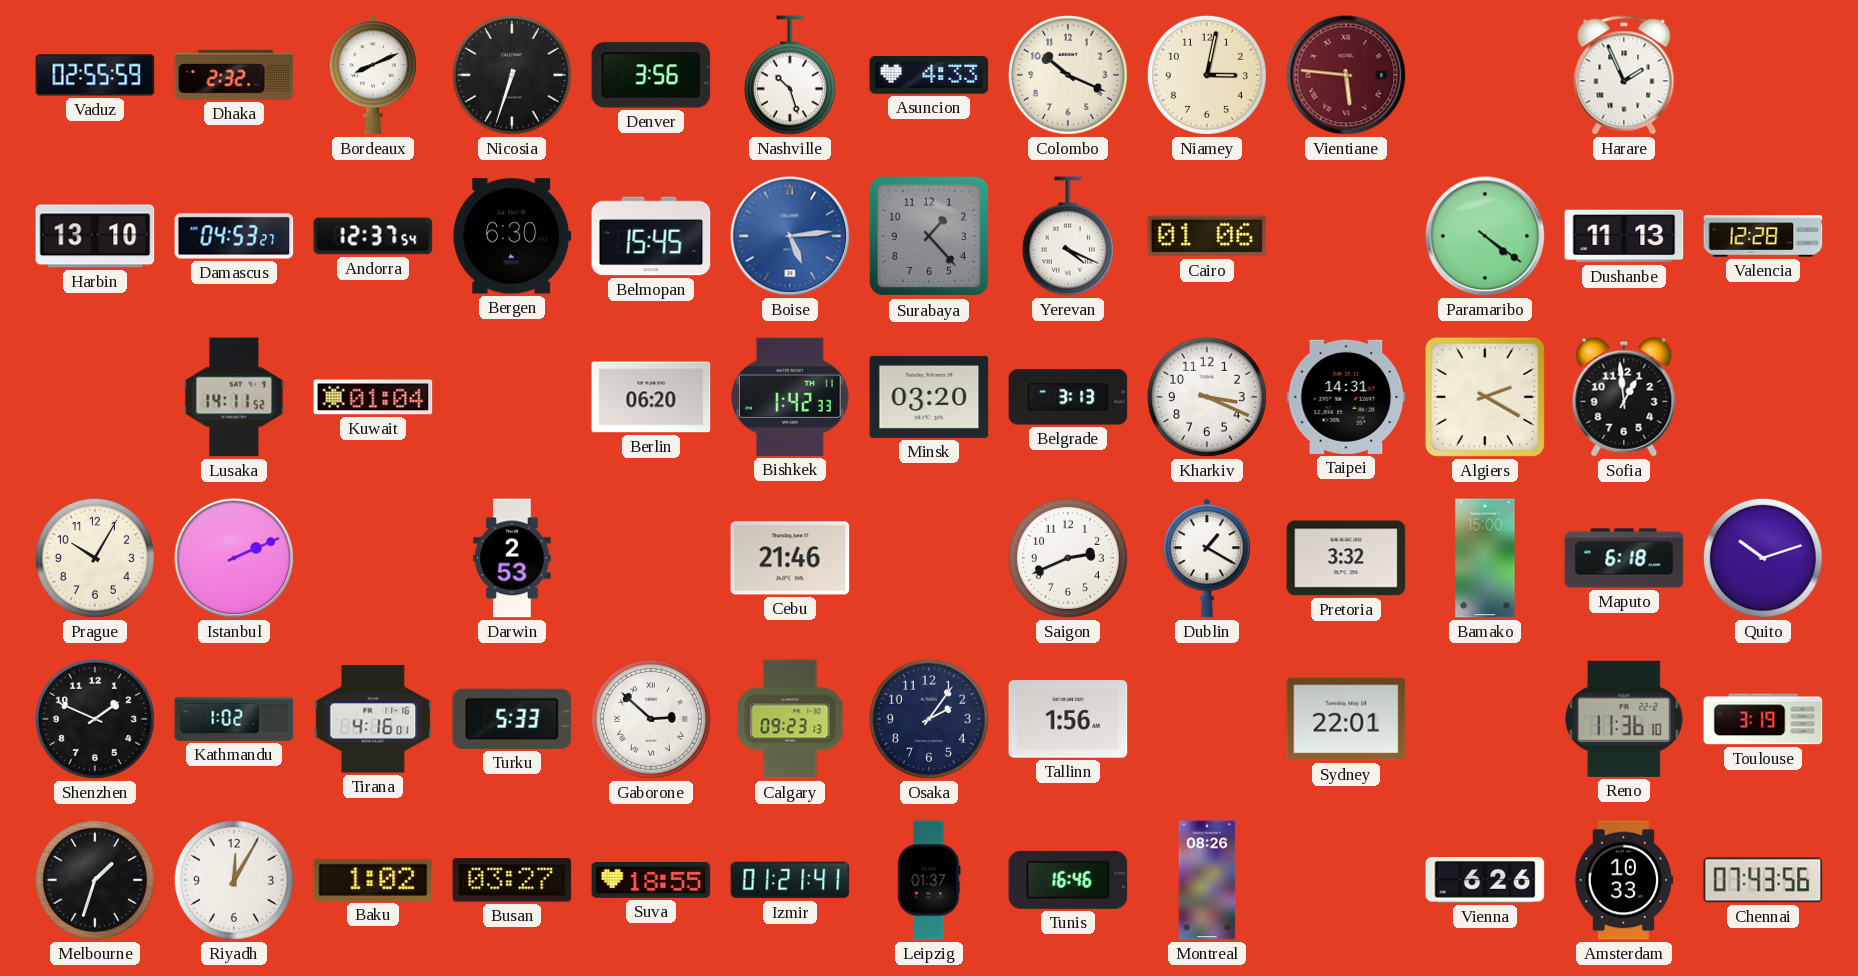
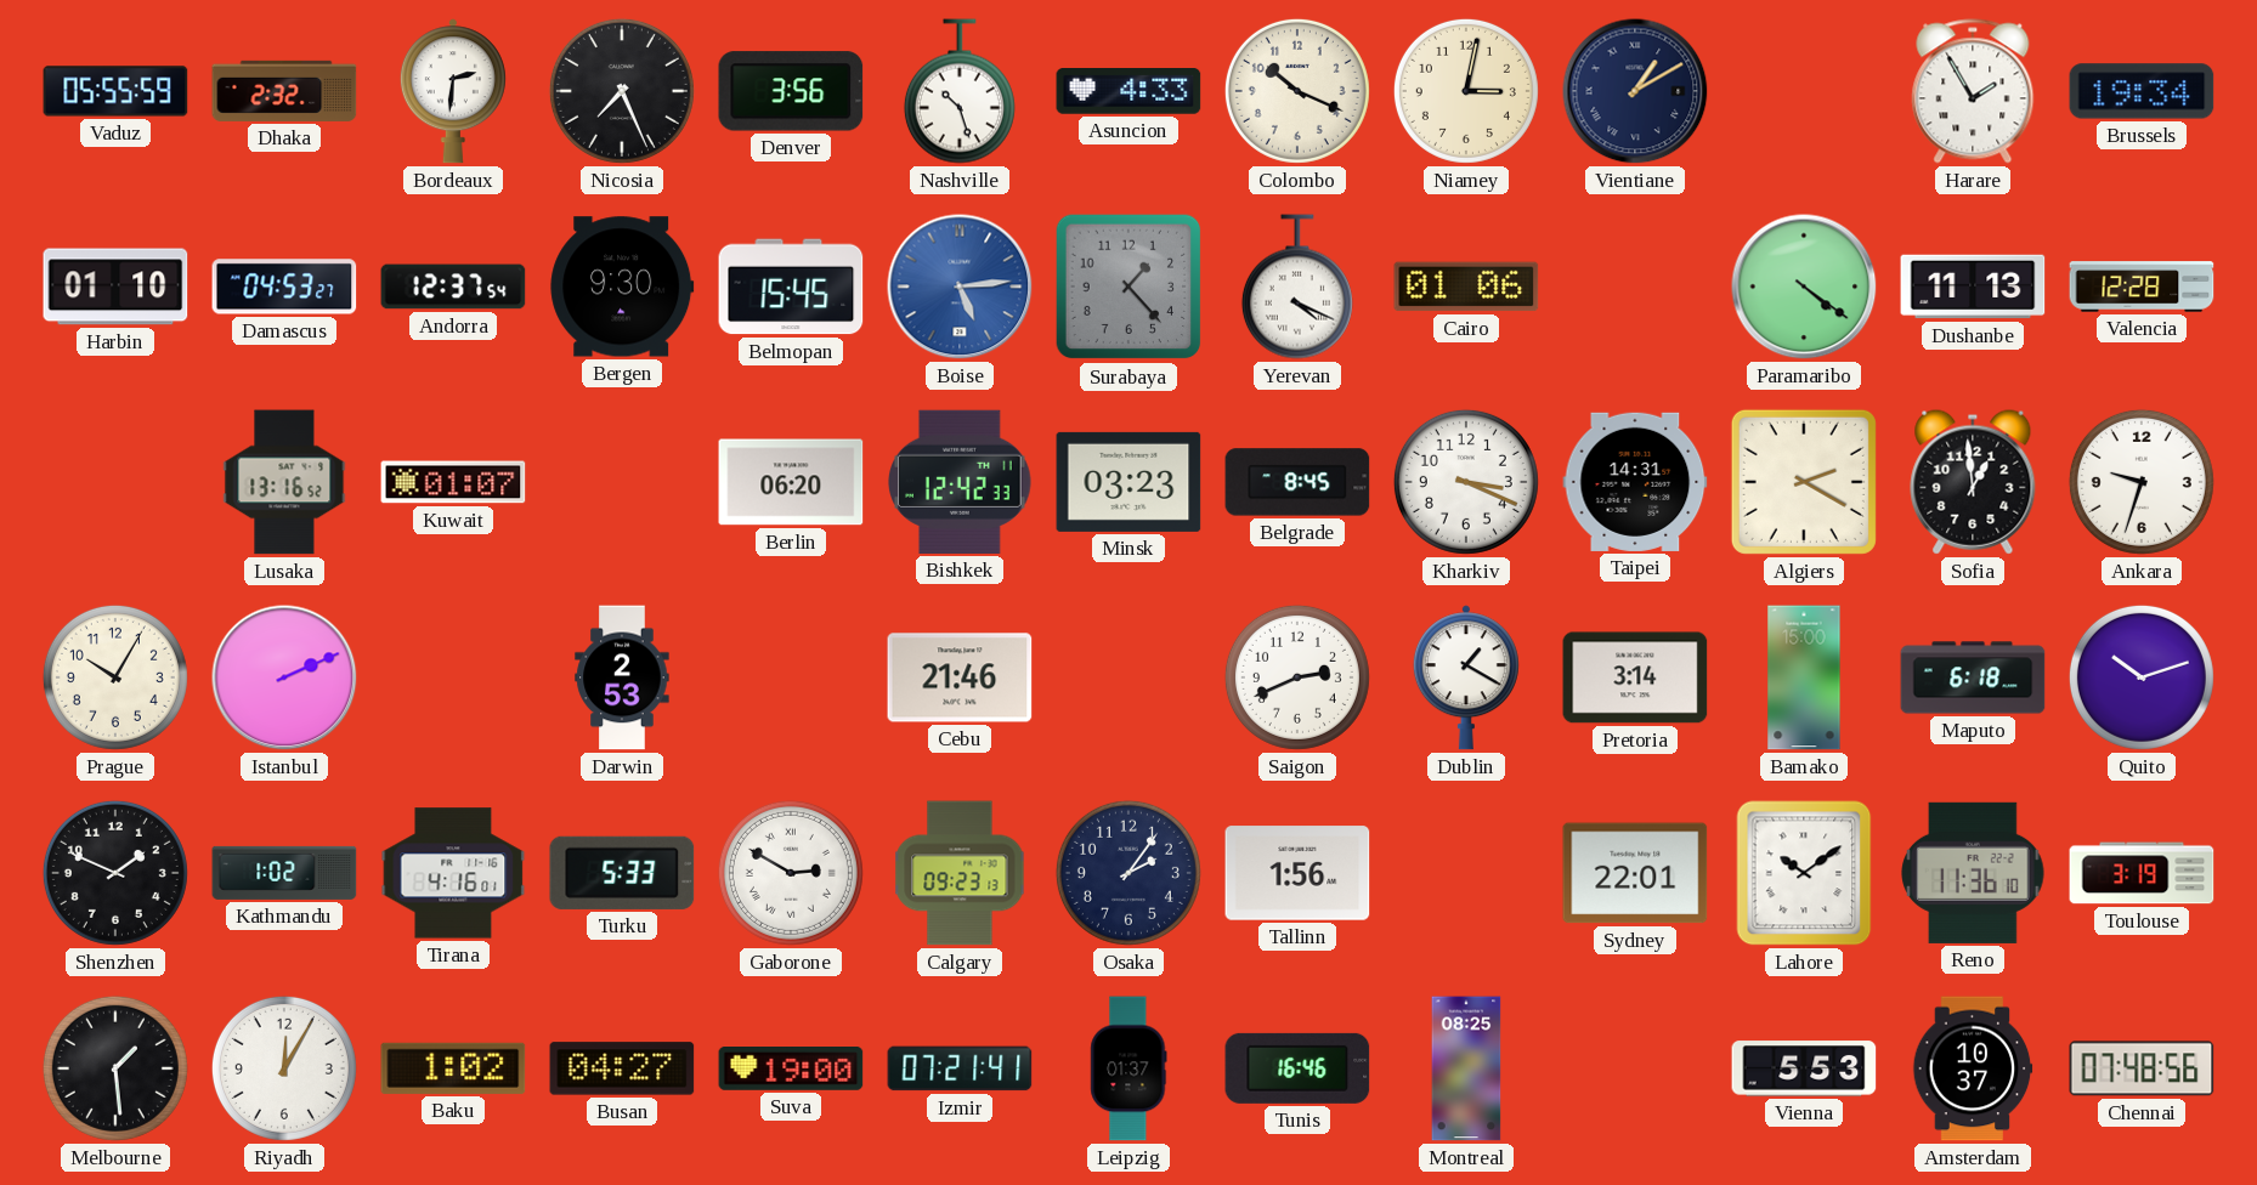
Vaduz: 02:55 -> 05:55
Bordeaux: 8:11 -> 2:31
Nicosia: 6:33 -> 7:26
Vientiane: 5:46 -> 1:10
Vientiane dial: burgundy -> navy
Harare: 1:56 -> 1:55
Brussels: none -> 19:34
Harbin: 13:10 -> 01:10
Bergen: 6:30 -> 9:30
Lusaka: 14:11 -> 13:16
Kuwait: 01:04 -> 01:07
Bishkek: 1:42 -> 12:42
Minsk: 03:20 -> 03:23
Belgrade: 3:13 -> 8:45
Ankara: none -> 9:33
Pretoria: 3:32 -> 3:14
Gaborone: 2:52 -> 2:50
Lahore: none -> 10:09
Melbourne: 1:33 -> 1:29
Busan: 03:27 -> 04:27
Suva: 18:55 -> 19:00
Izmir: 01:21 -> 07:21
Montreal: 08:26 -> 08:25
Vienna: 6:26 -> 5:53
Amsterdam: 10:33 -> 10:37
Chennai: 07:43 -> 07:48
